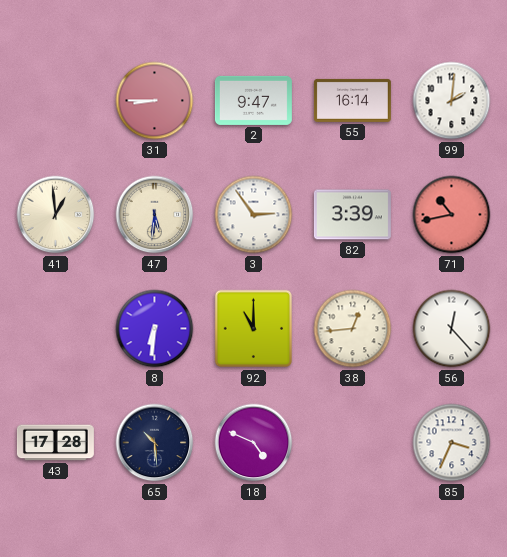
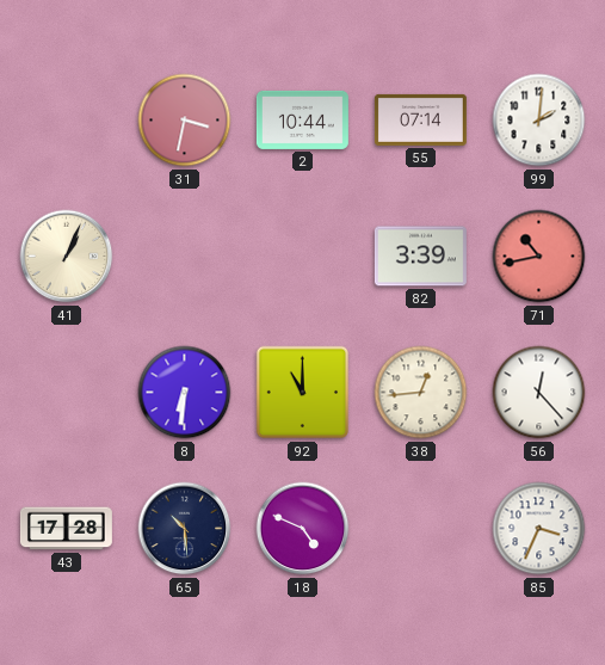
31: 8:45 -> 3:32
2: 9:47 -> 10:44
55: 16:14 -> 07:14
41: 12:59 -> 1:04
47: 5:31 -> none
3: 2:54 -> none
